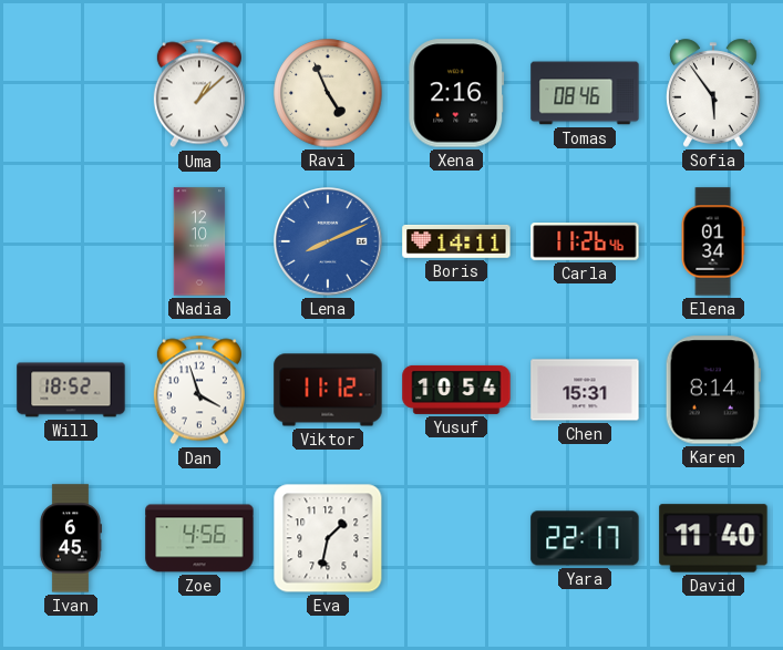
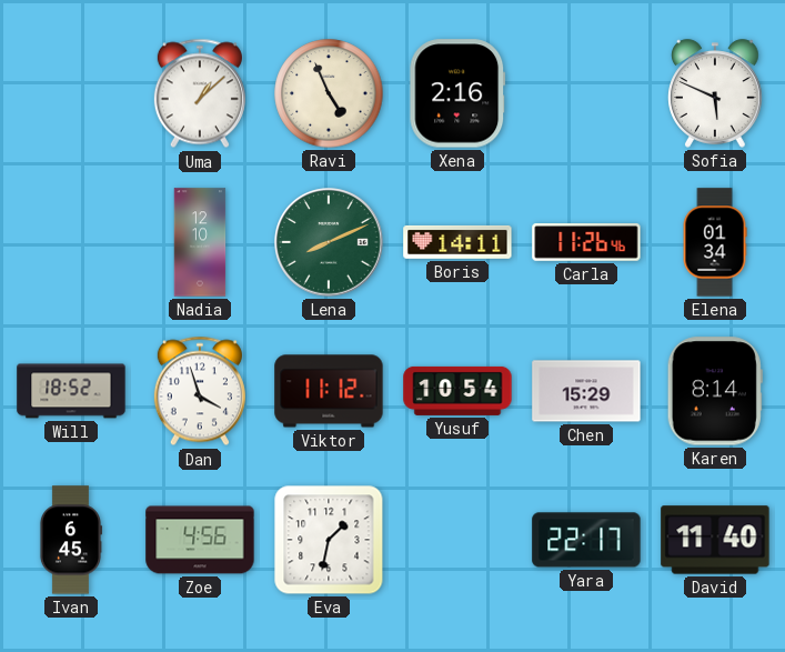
Tomas: 08:46 -> none
Sofia: 5:54 -> 5:49
Lena dial: blue -> green
Chen: 15:31 -> 15:29
